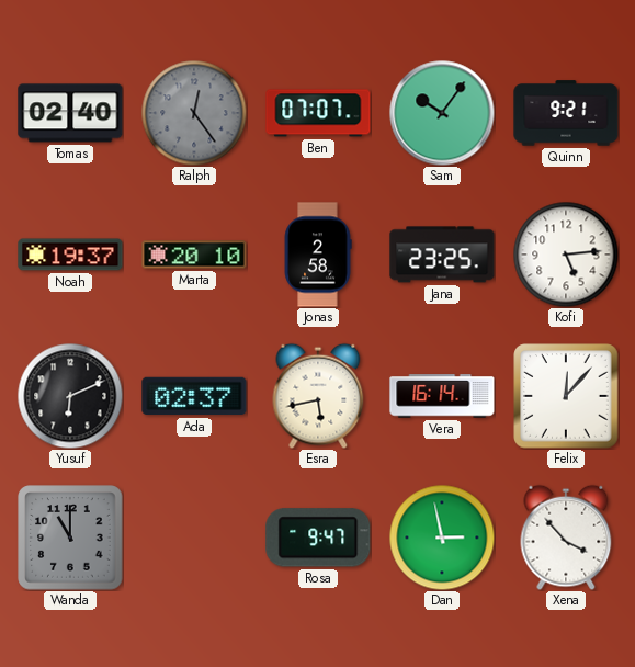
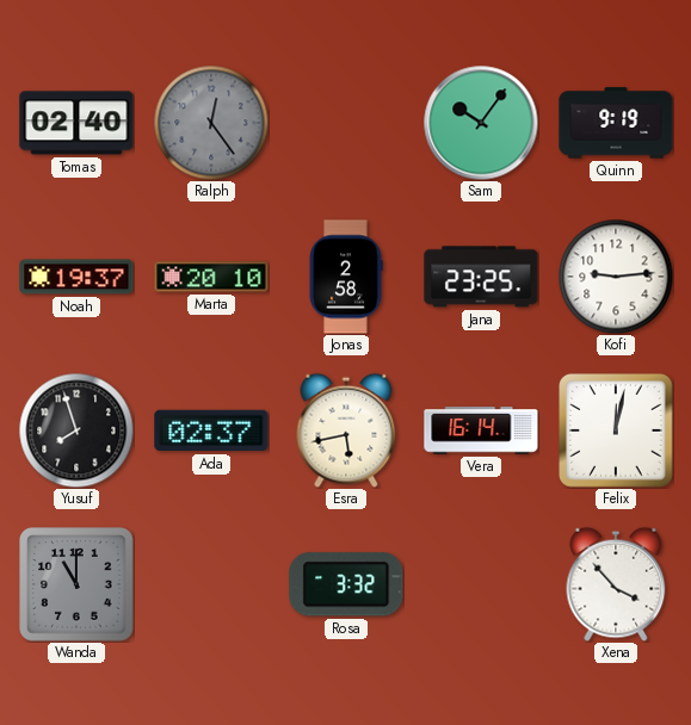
Ben: 07:07 -> none
Quinn: 9:21 -> 9:19
Kofi: 5:14 -> 9:14
Yusuf: 6:11 -> 7:57
Felix: 12:07 -> 12:02
Rosa: 9:47 -> 3:32
Dan: 2:58 -> none
